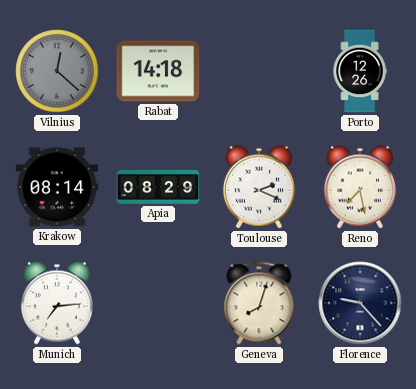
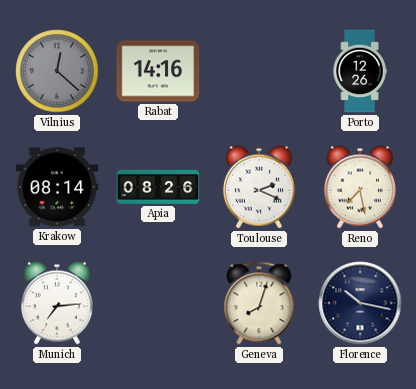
Rabat: 14:18 -> 14:16
Apia: 08:29 -> 08:26
Florence: 9:23 -> 10:17
